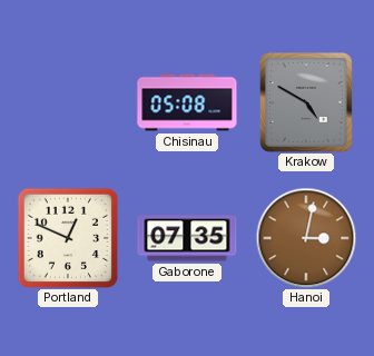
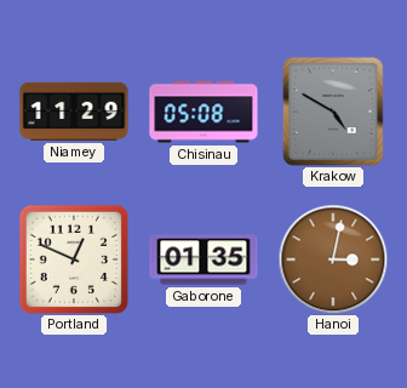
Niamey: none -> 11:29
Gaborone: 07:35 -> 01:35
